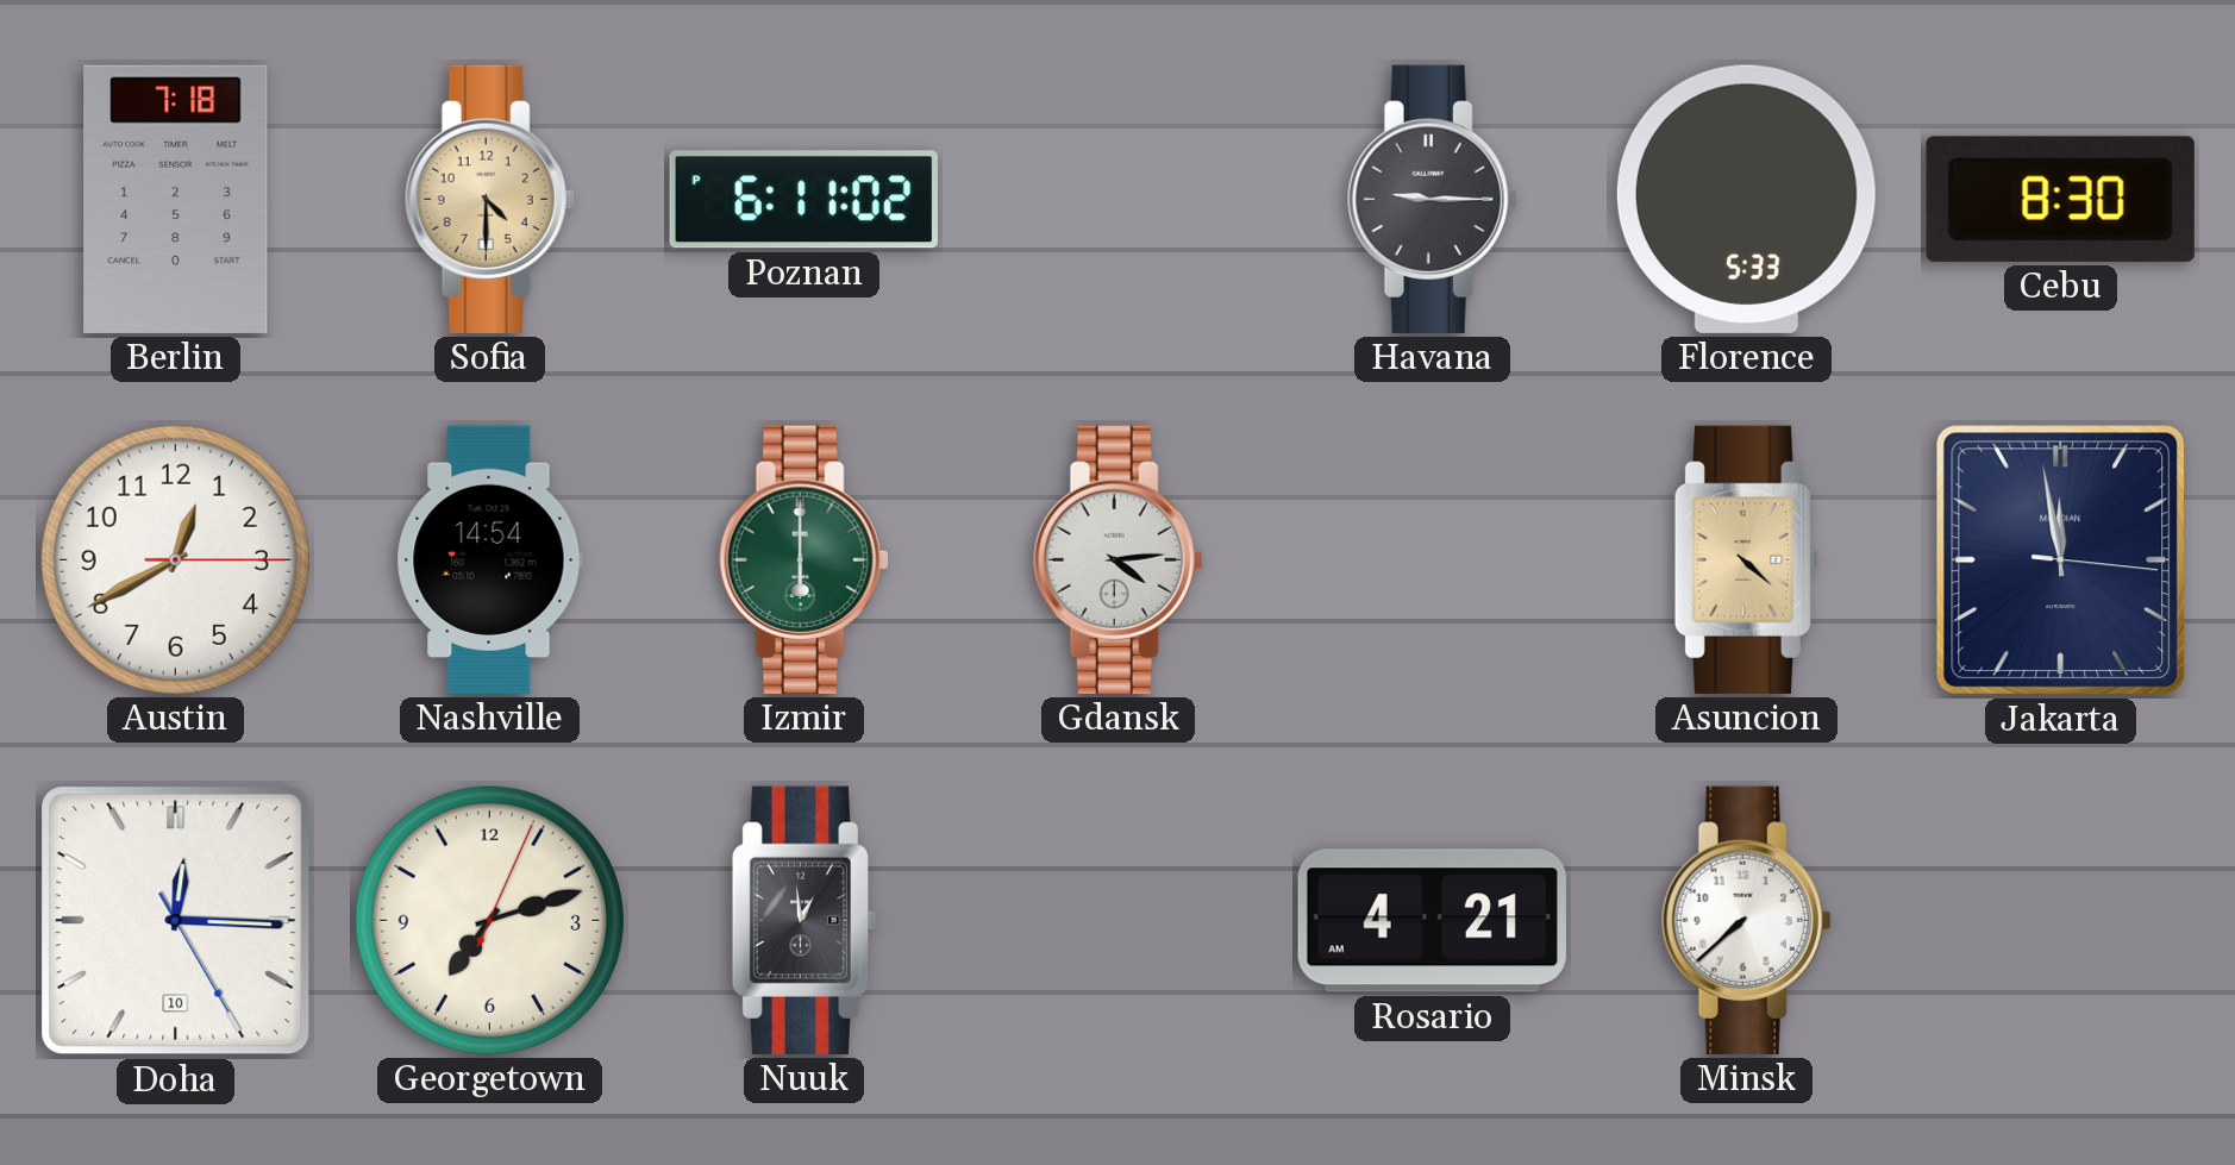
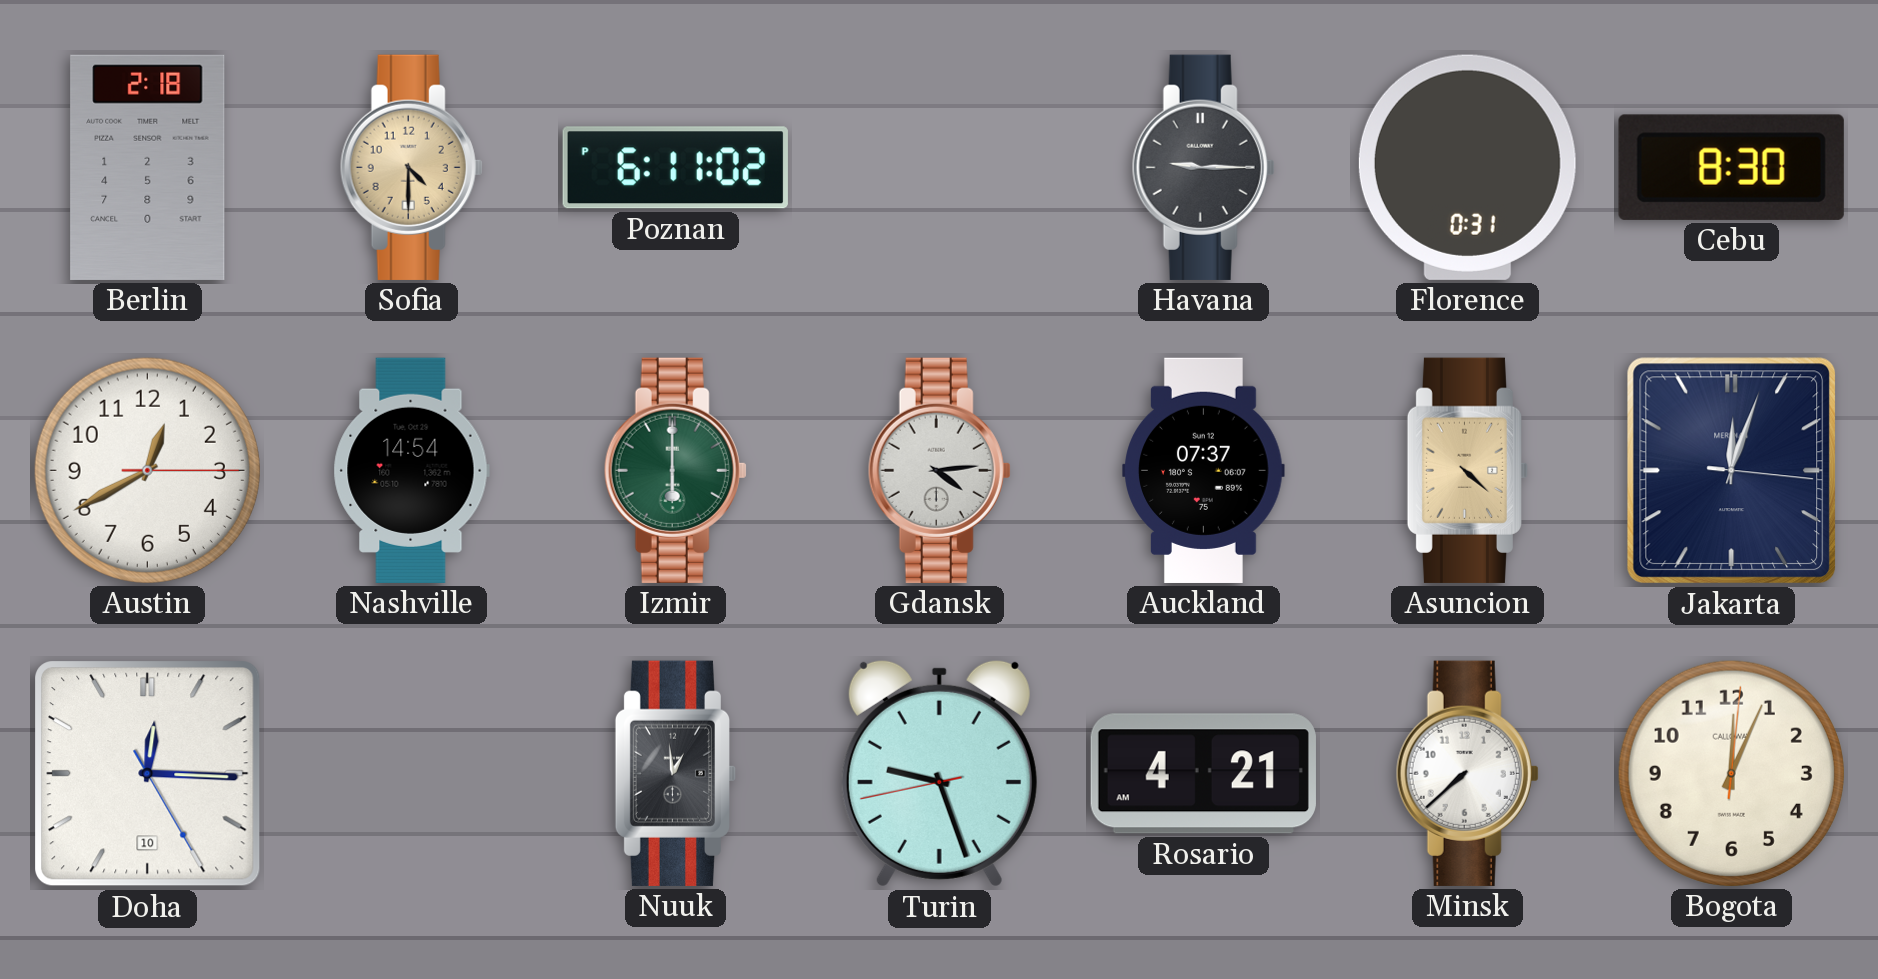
Berlin: 7:18 -> 2:18
Florence: 5:33 -> 0:31
Auckland: none -> 07:37
Jakarta: 11:58 -> 12:03
Georgetown: 7:12 -> none
Turin: none -> 9:26
Bogota: none -> 12:04
